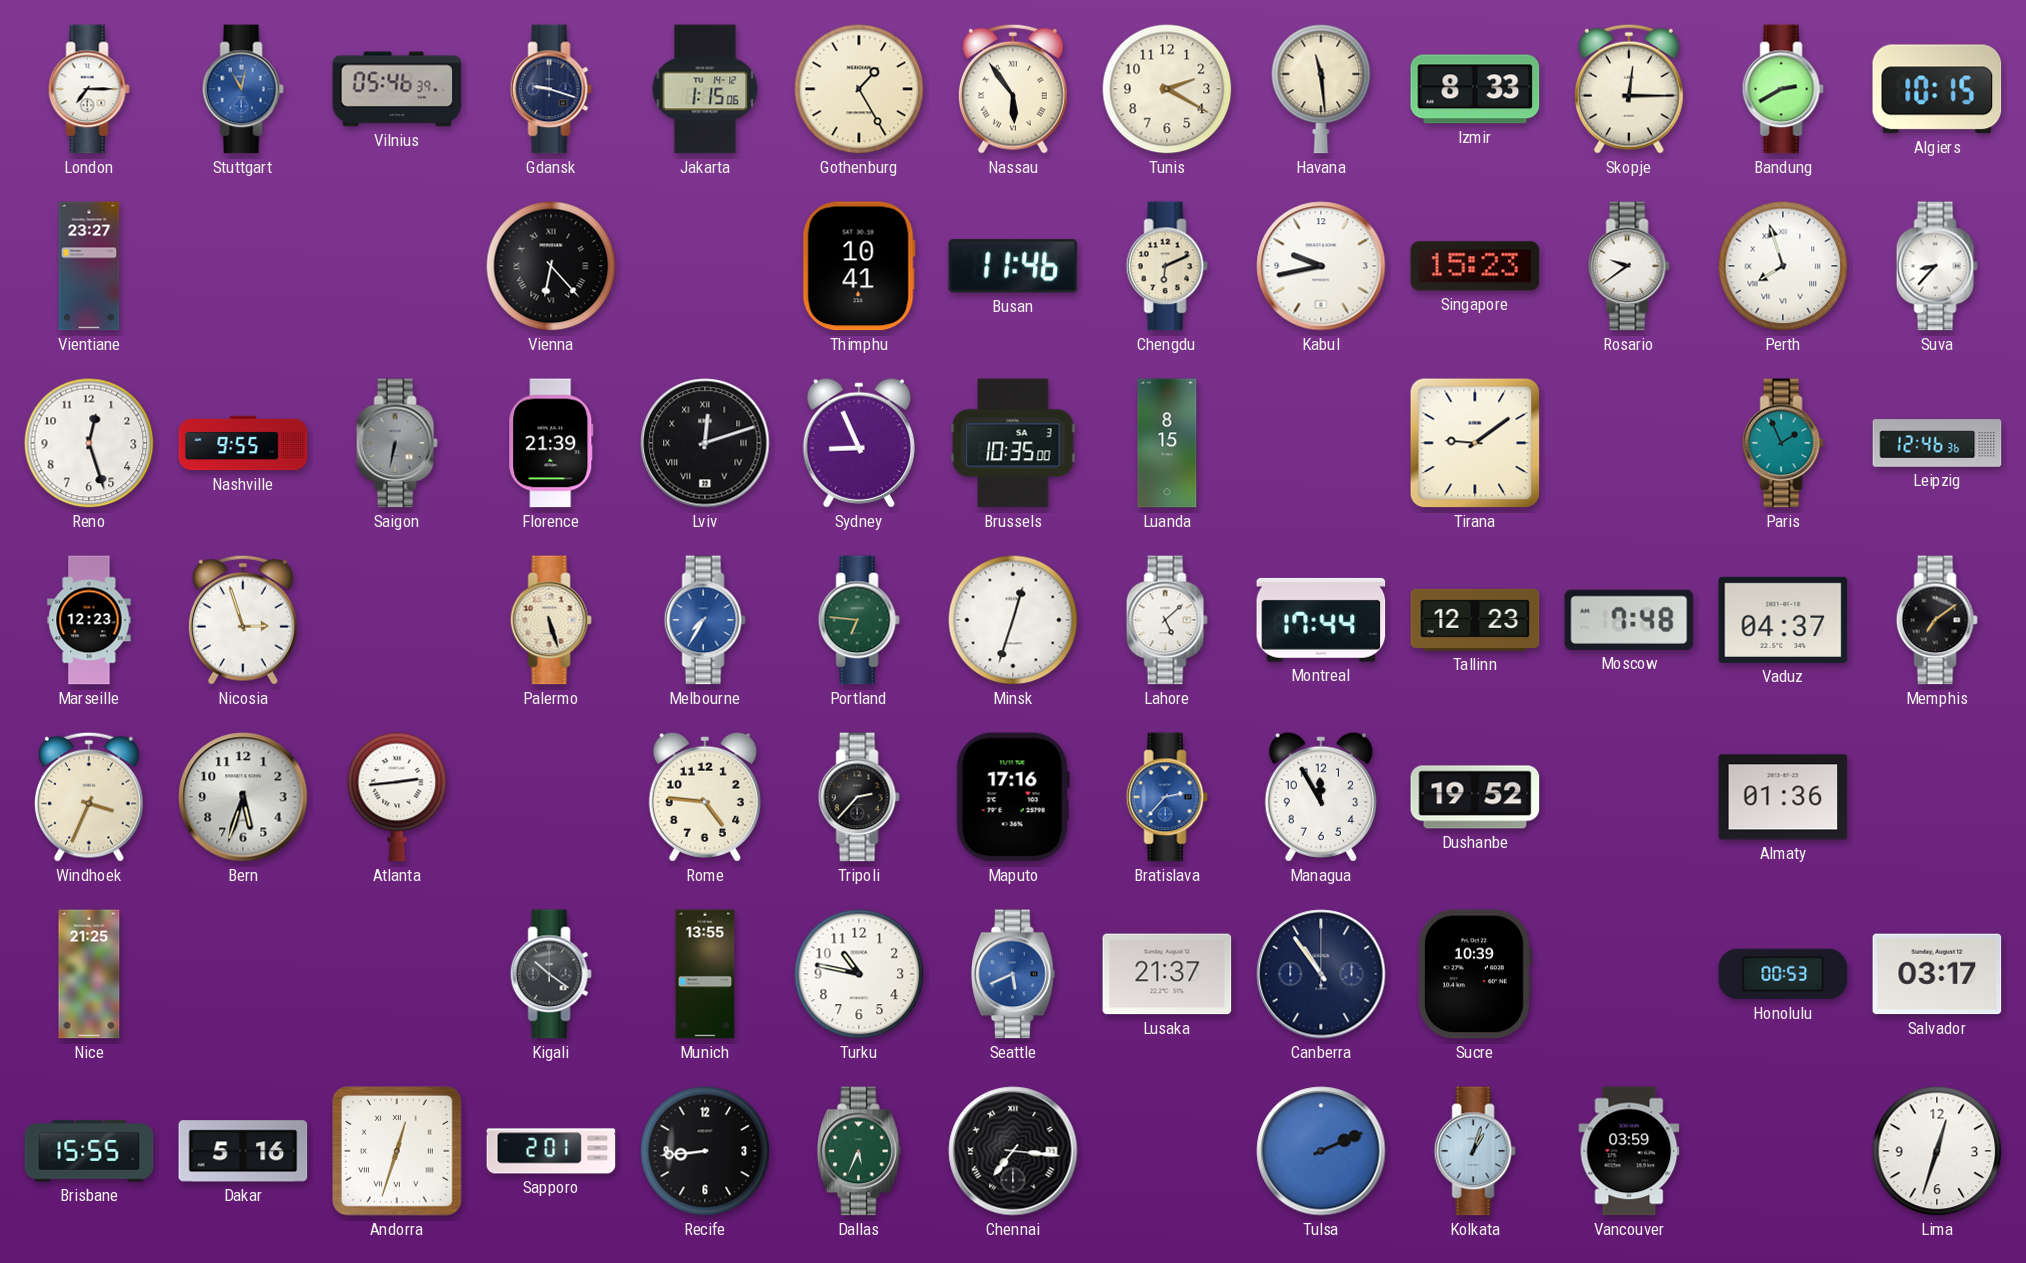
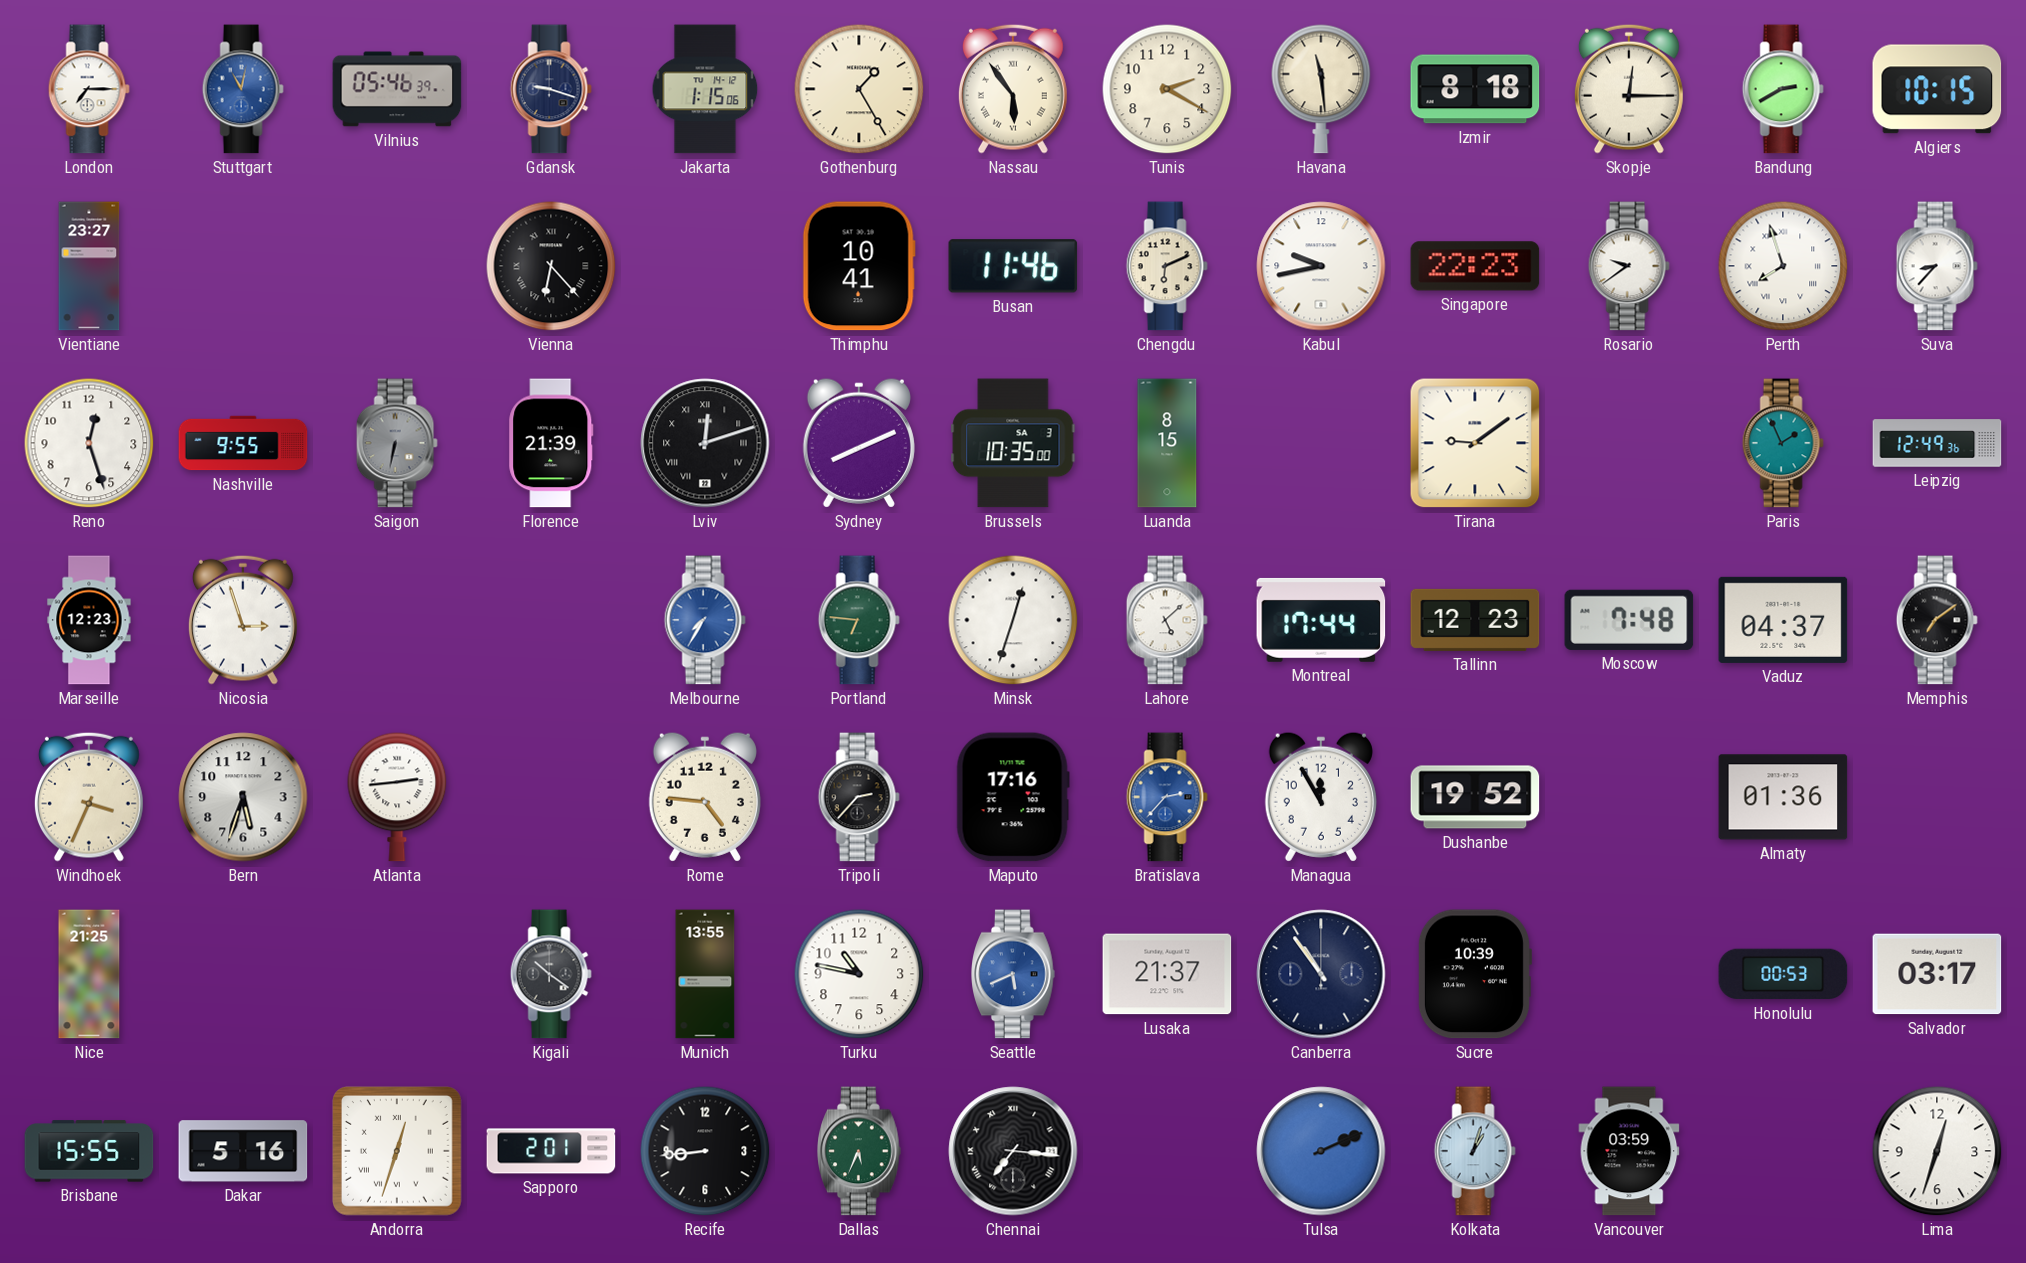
Izmir: 8:33 -> 8:18
Singapore: 15:23 -> 22:23
Sydney: 8:56 -> 8:11
Leipzig: 12:46 -> 12:49
Palermo: 5:27 -> none
